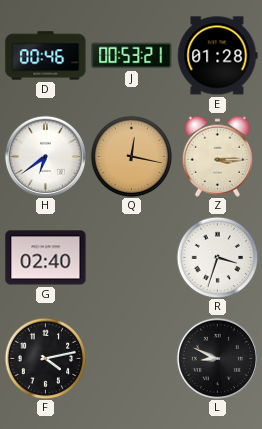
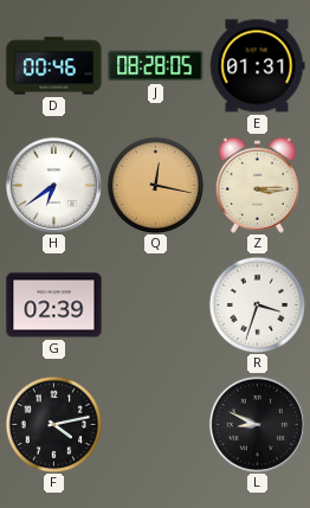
J: 00:53 -> 08:28
E: 01:28 -> 01:31
G: 02:40 -> 02:39
